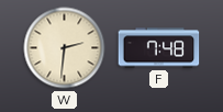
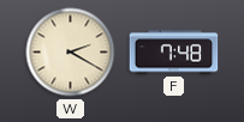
W: 2:31 -> 2:20
